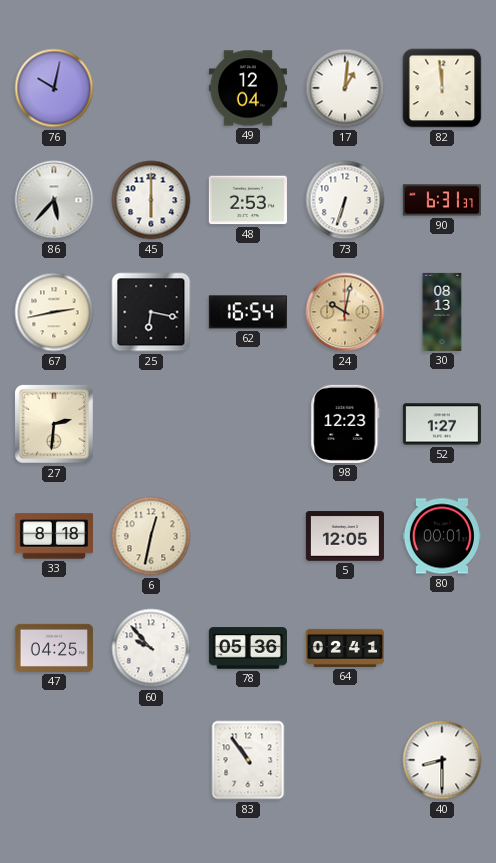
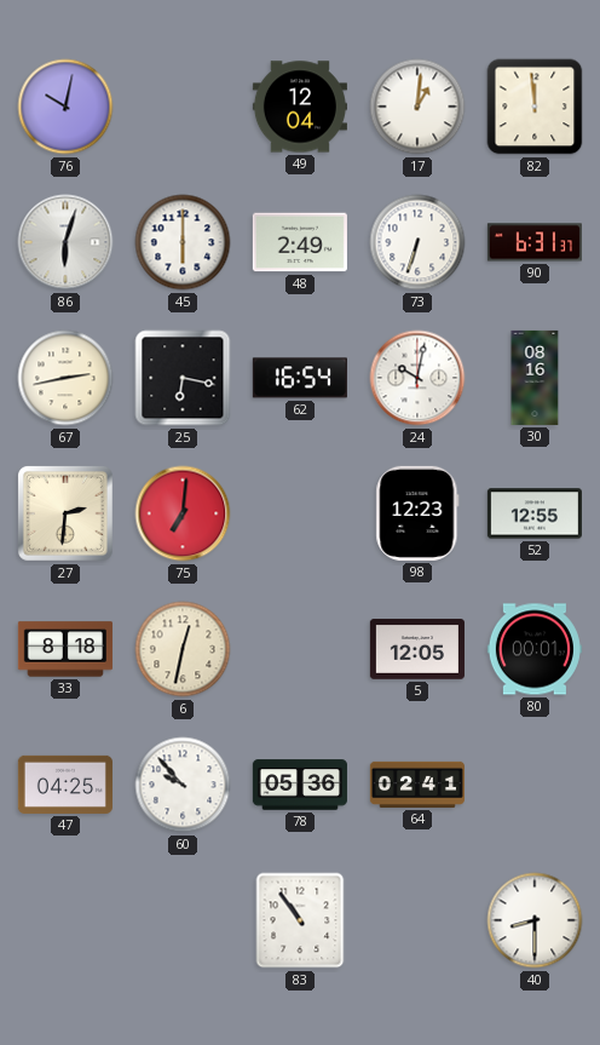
86: 5:37 -> 6:03
48: 2:53 -> 2:49
24 dial: champagne -> white
30: 08:13 -> 08:16
75: none -> 7:01
52: 1:27 -> 12:55
